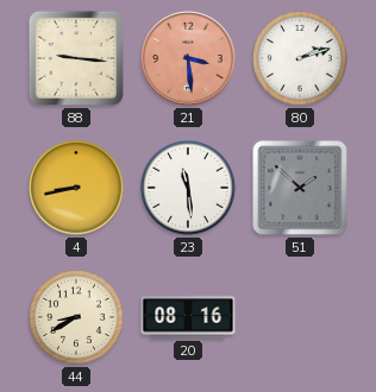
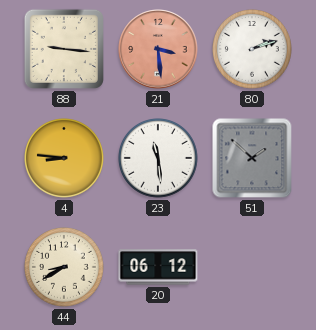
4: 8:43 -> 8:46
20: 08:16 -> 06:12
